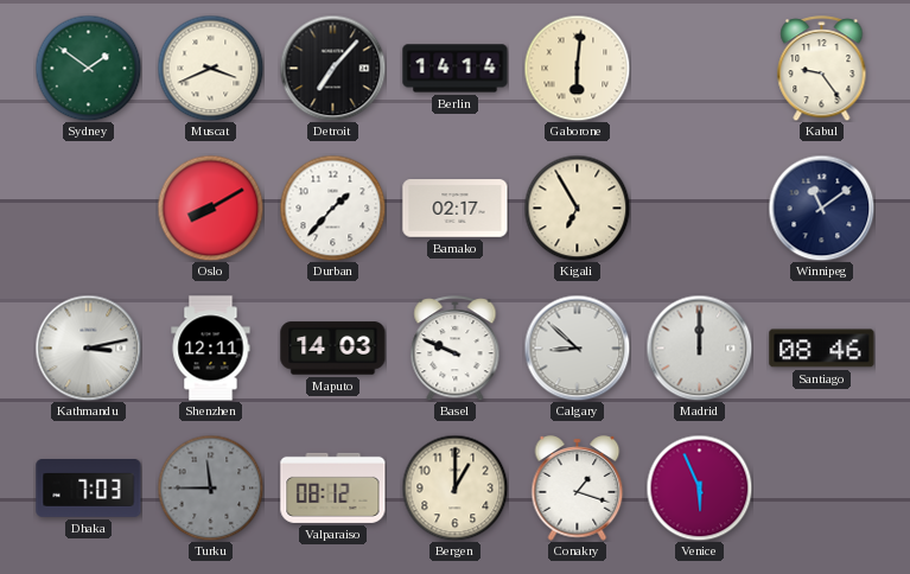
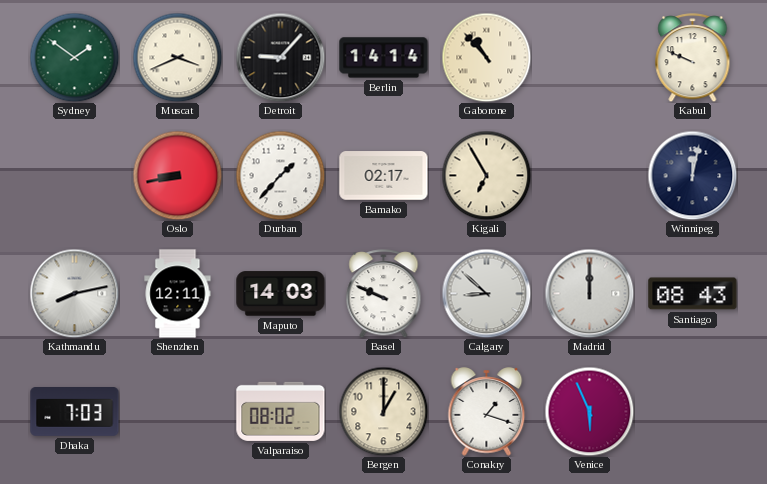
Detroit: 7:07 -> 9:07
Gaborone: 6:01 -> 10:53
Kabul: 9:24 -> 9:49
Oslo: 8:10 -> 8:43
Winnipeg: 11:09 -> 12:02
Kathmandu: 3:13 -> 8:13
Santiago: 08:46 -> 08:43
Turku: 11:45 -> none
Valparaiso: 08:12 -> 08:02
